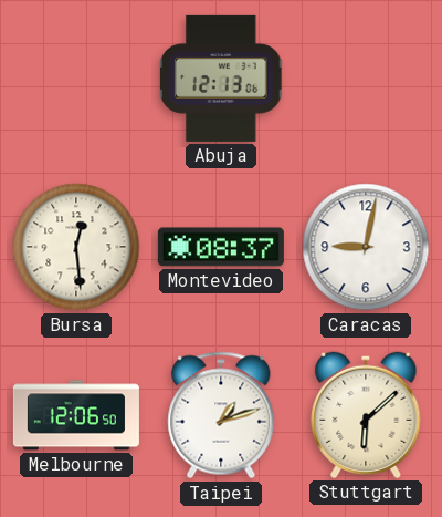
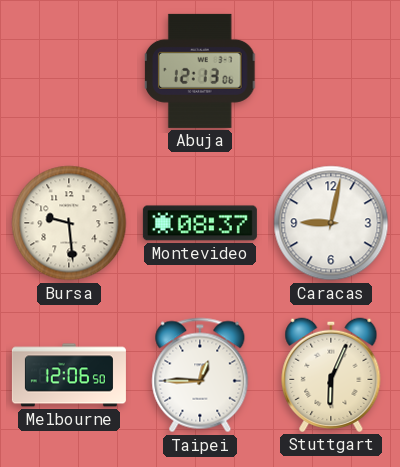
Bursa: 12:29 -> 9:29
Taipei: 1:12 -> 12:45
Stuttgart: 6:08 -> 6:04
